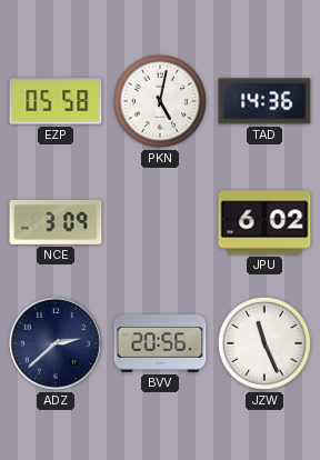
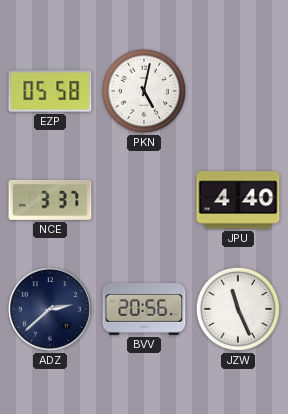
TAD: 14:36 -> none
NCE: 3:09 -> 3:37
JPU: 6:02 -> 4:40
